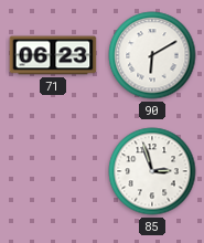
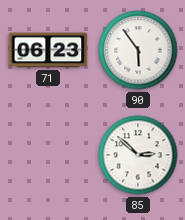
90: 6:10 -> 5:54
85: 2:57 -> 2:52
